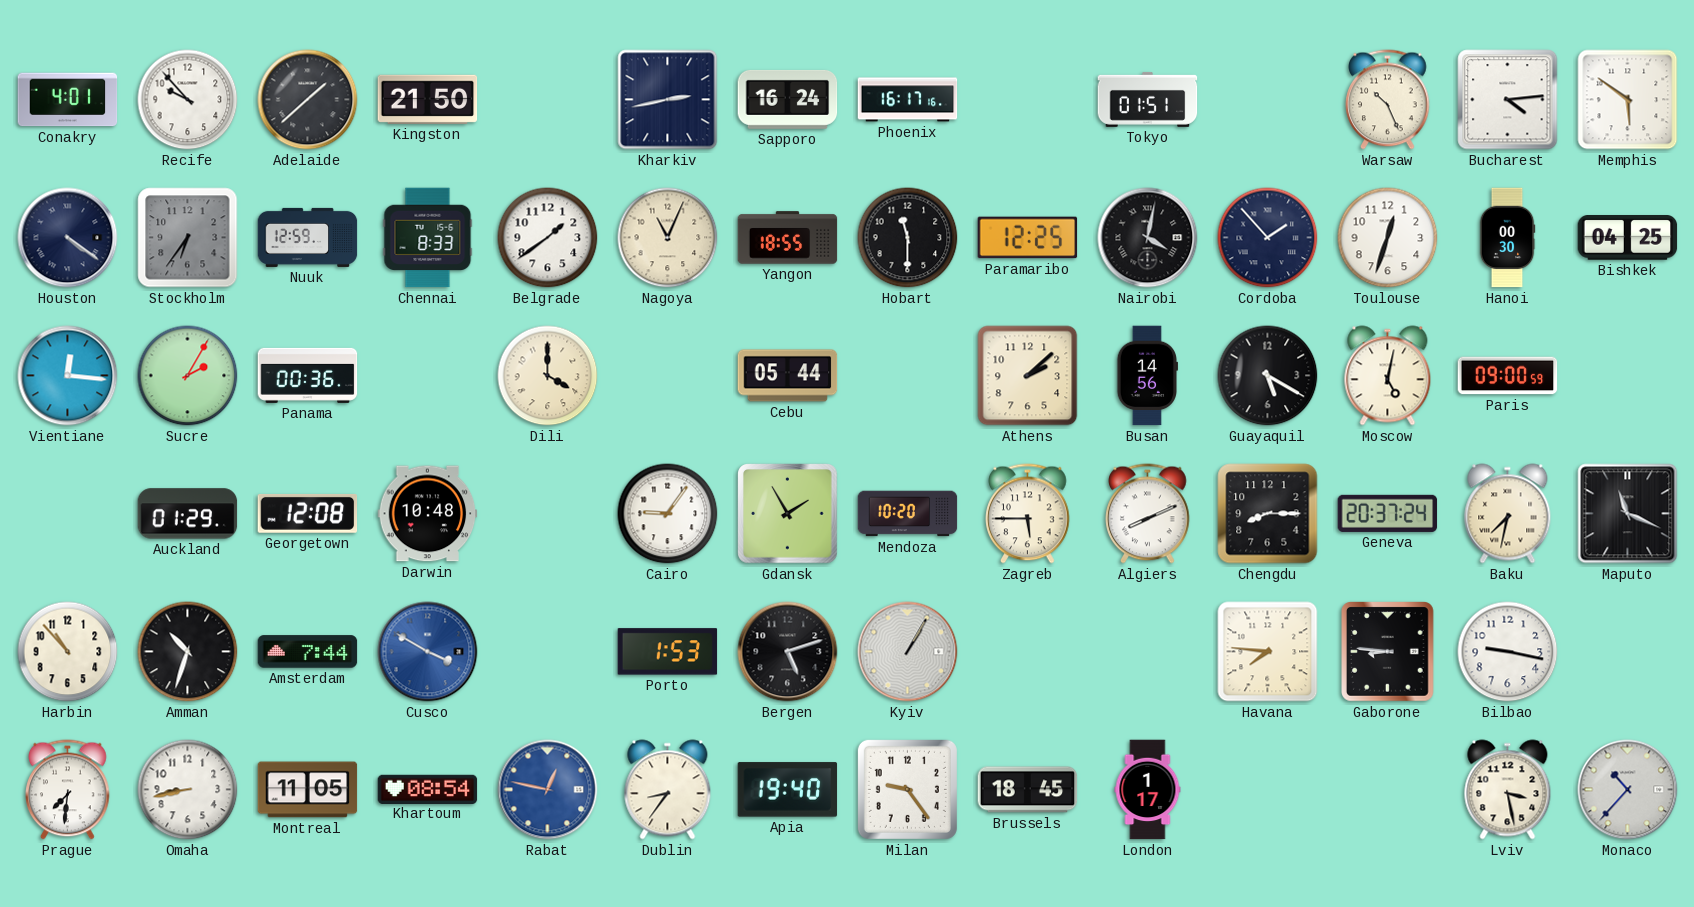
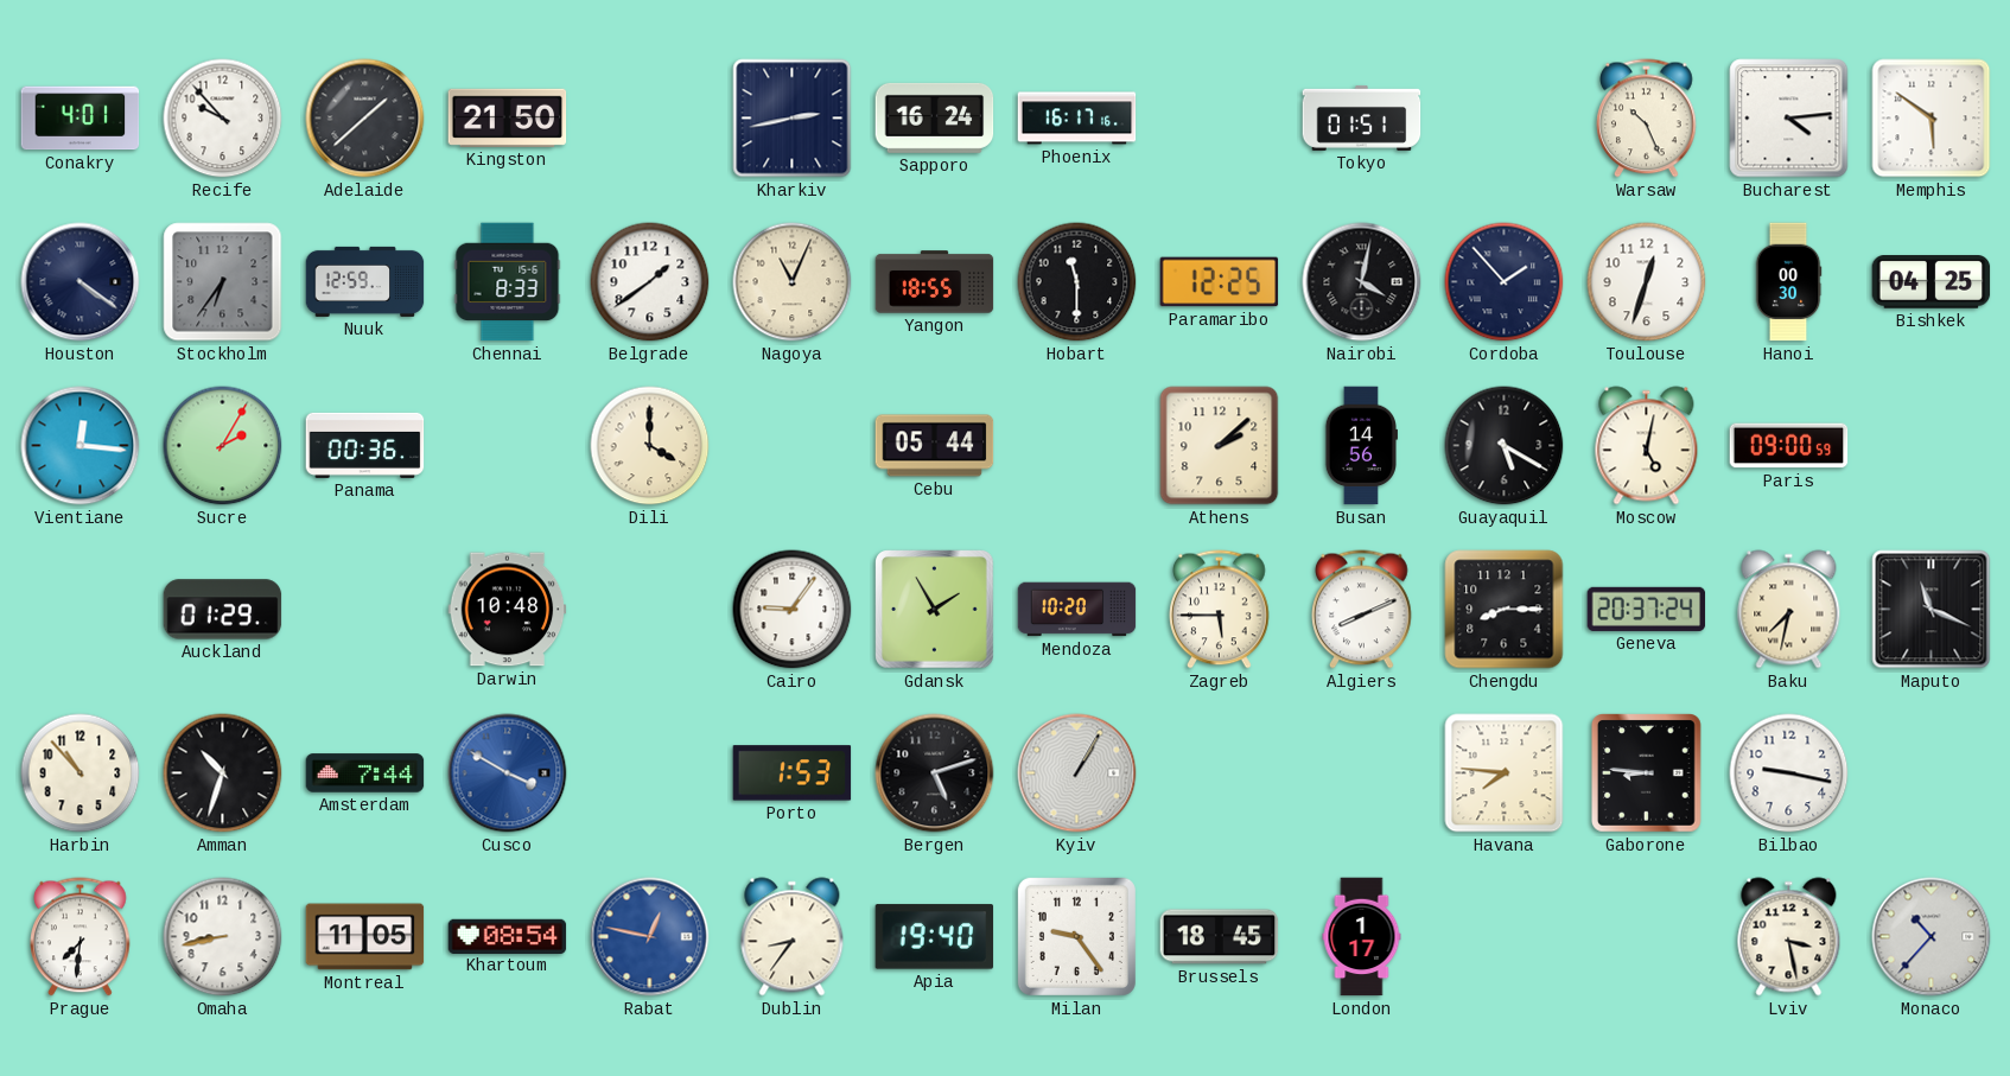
Georgetown: 12:08 -> none
